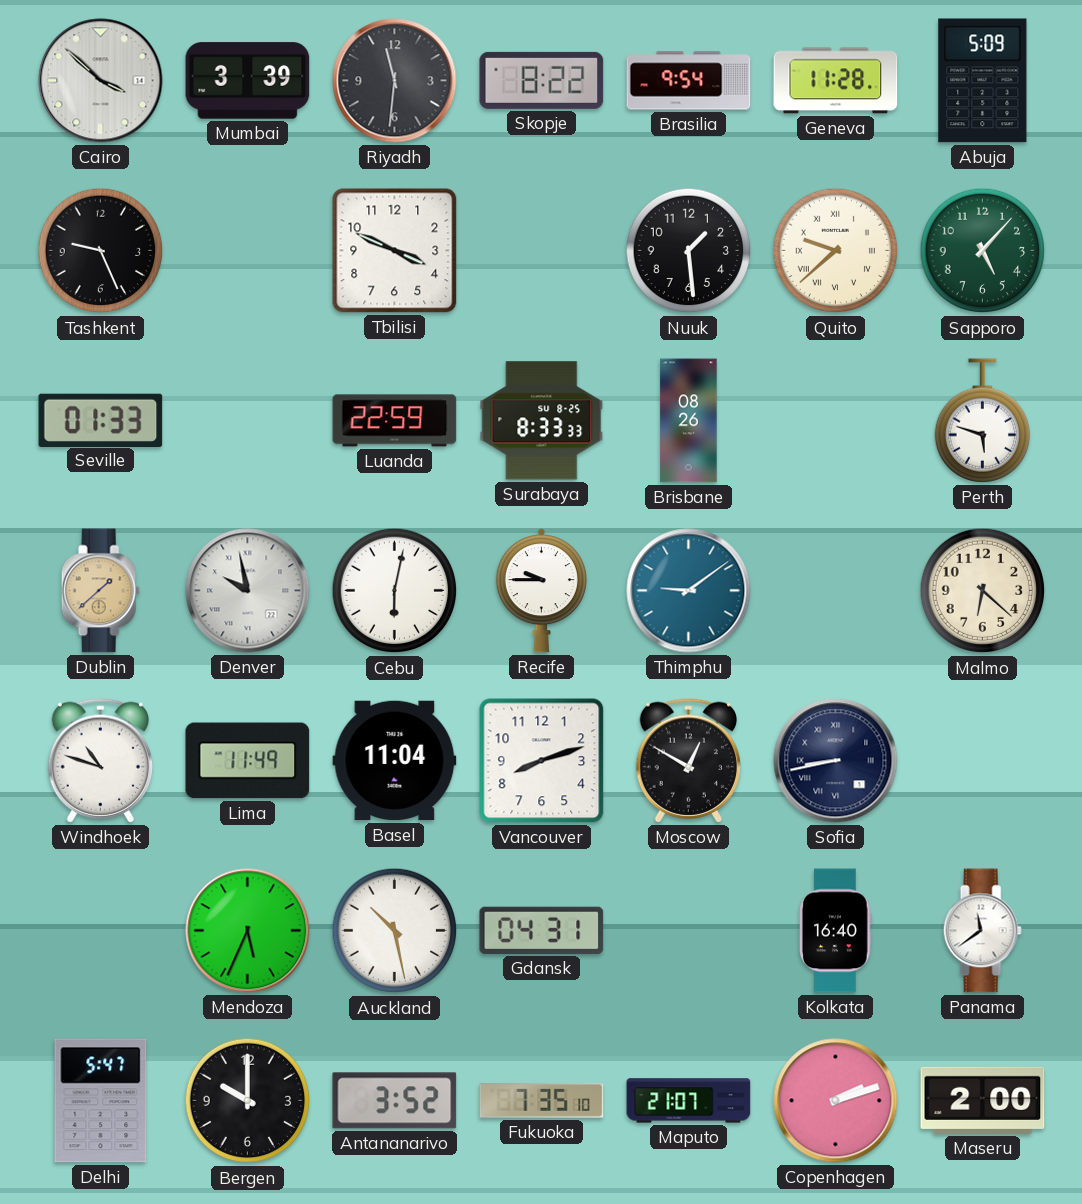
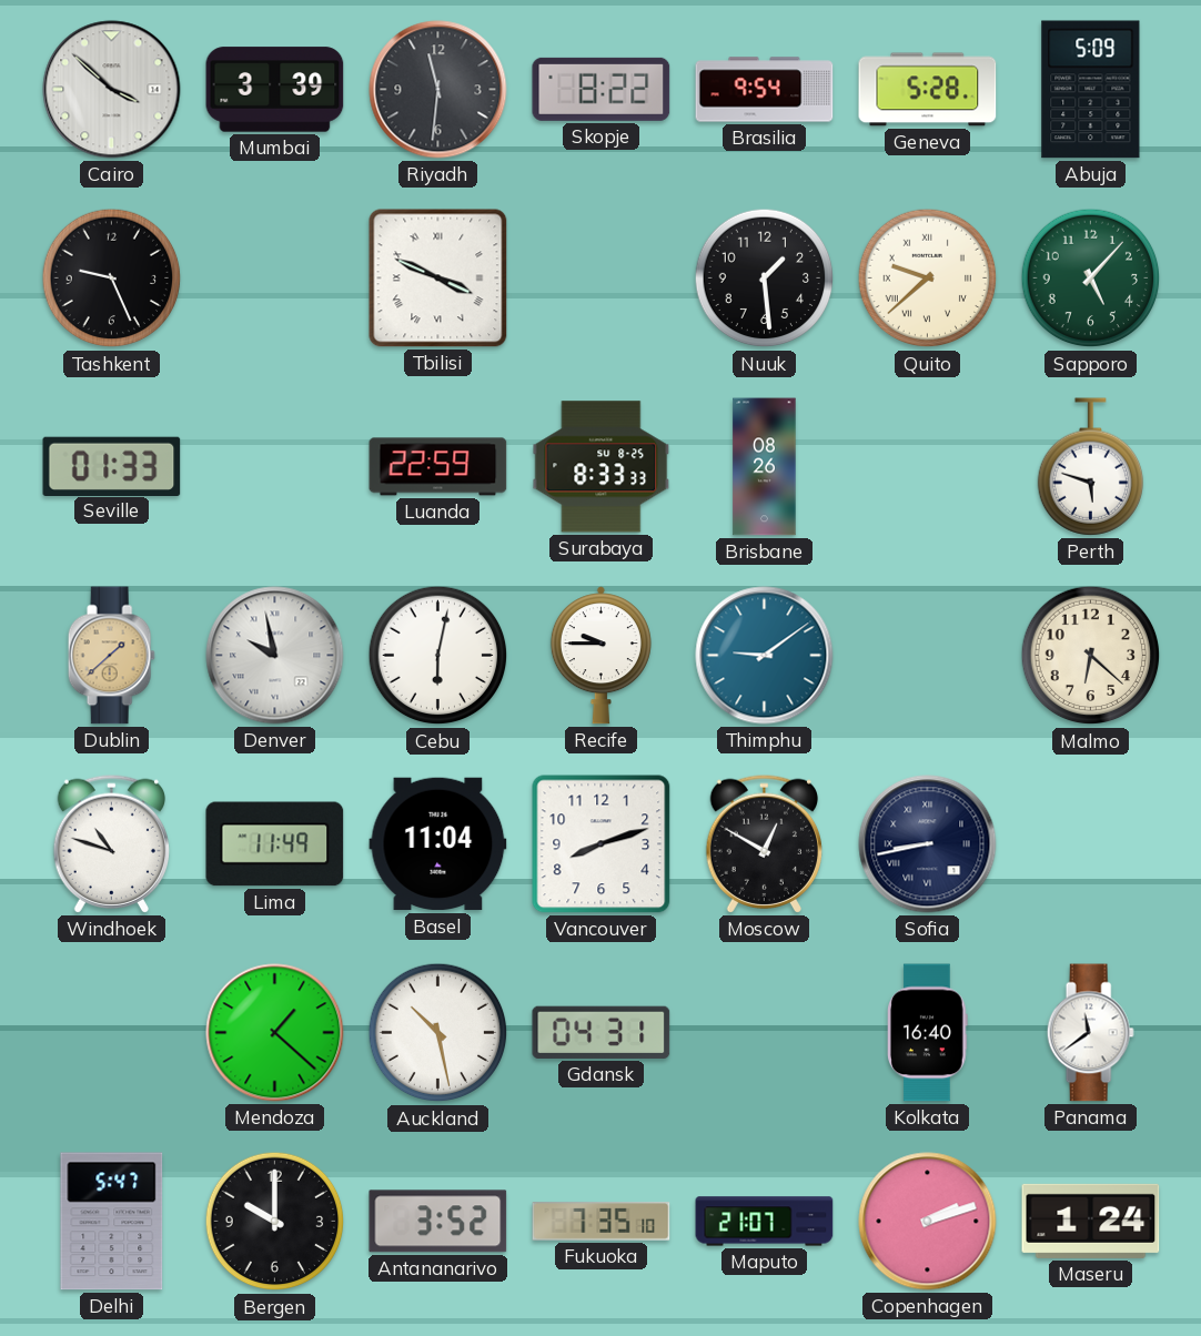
Geneva: 11:28 -> 5:28
Tbilisi numerals: Arabic -> Roman
Mendoza: 5:34 -> 1:22
Maseru: 2:00 -> 1:24
